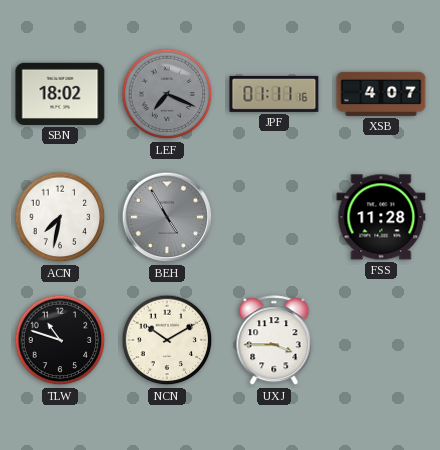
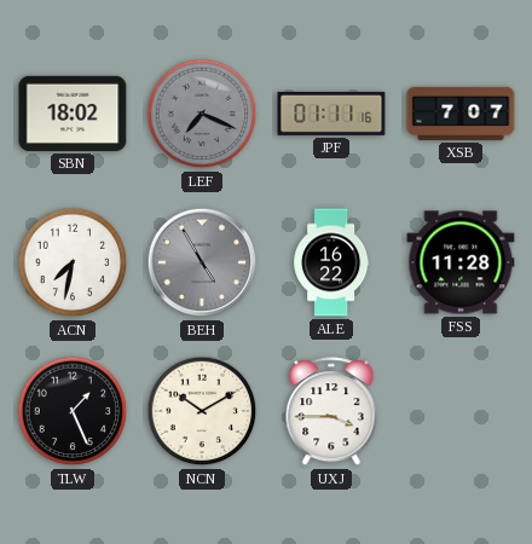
XSB: 4:07 -> 7:07
ALE: none -> 16:22
TLW: 10:48 -> 1:26
